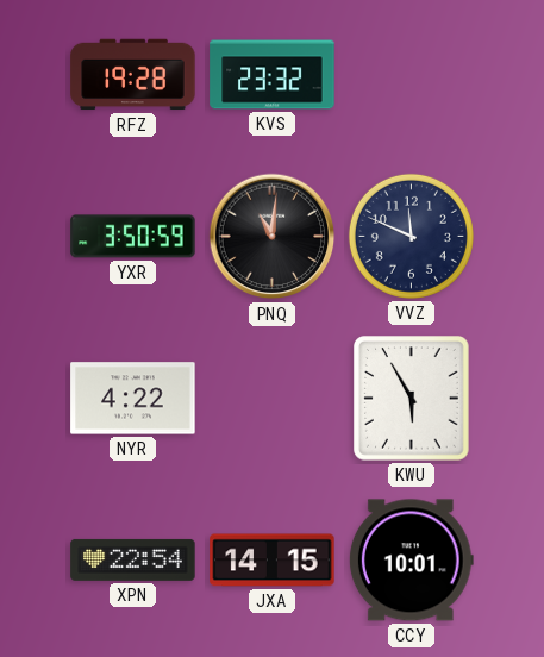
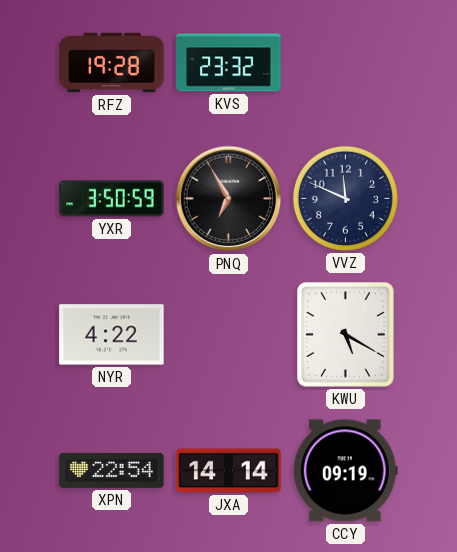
PNQ: 11:01 -> 6:55
KWU: 5:55 -> 5:20
JXA: 14:15 -> 14:14
CCY: 10:01 -> 09:19
